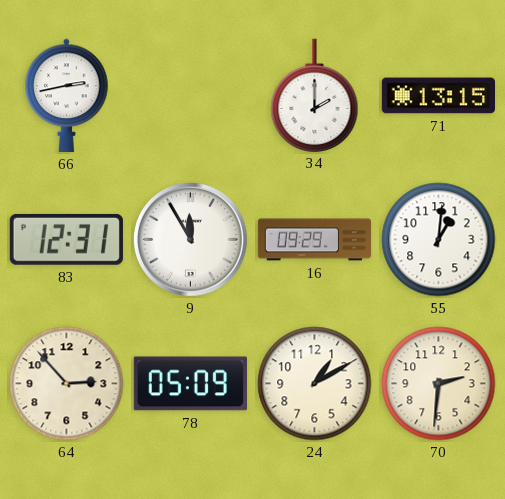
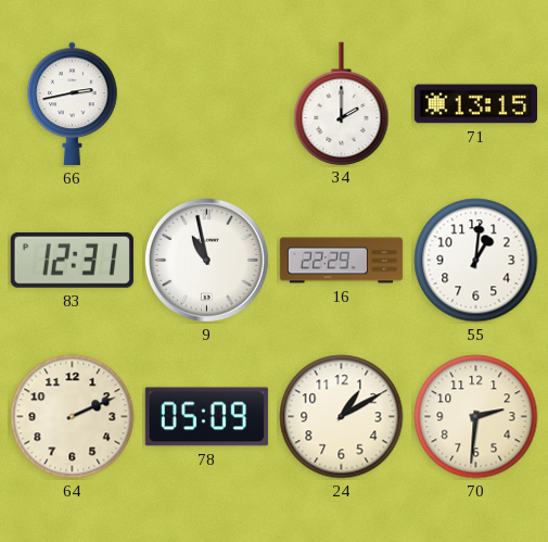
9: 11:55 -> 10:58
16: 09:29 -> 22:29
64: 2:53 -> 2:11
